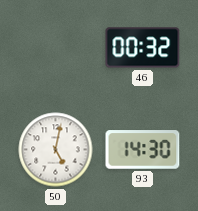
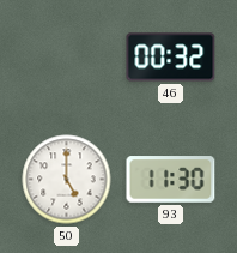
50: 5:02 -> 5:00
93: 14:30 -> 11:30
